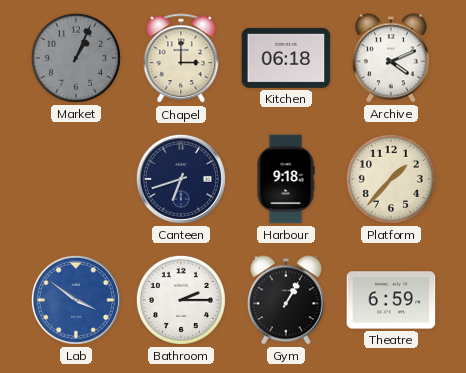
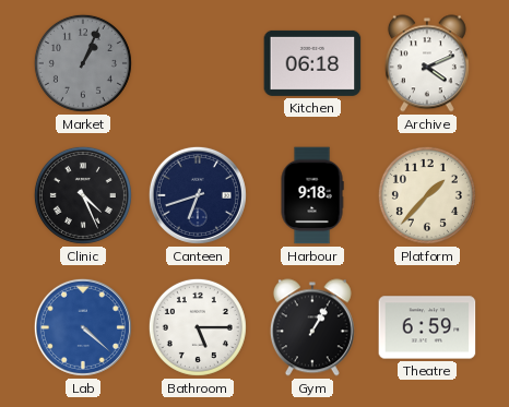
Chapel: 3:00 -> none
Clinic: none -> 4:26
Lab: 3:51 -> 4:22
Bathroom: 2:15 -> 5:15
